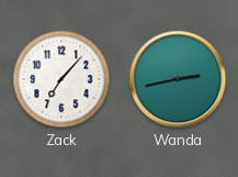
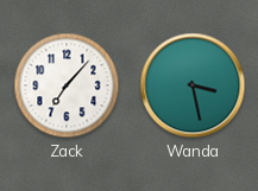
Wanda: 2:43 -> 3:28
